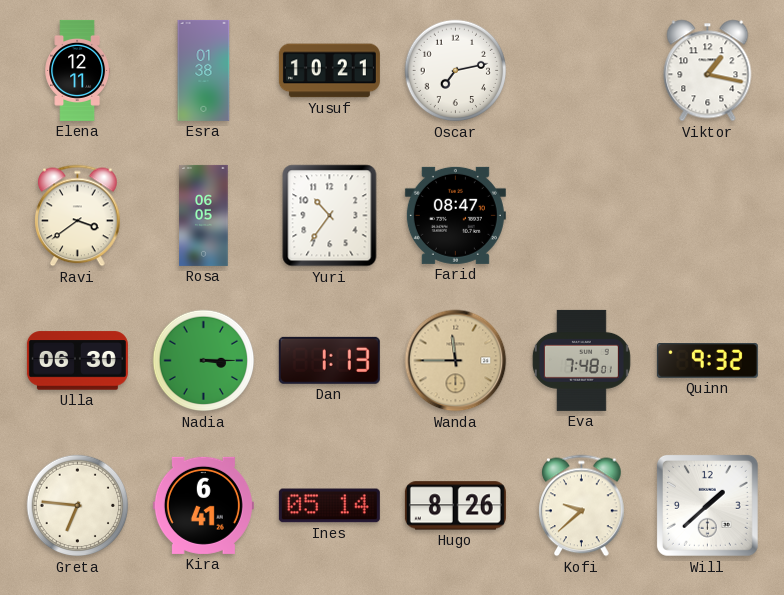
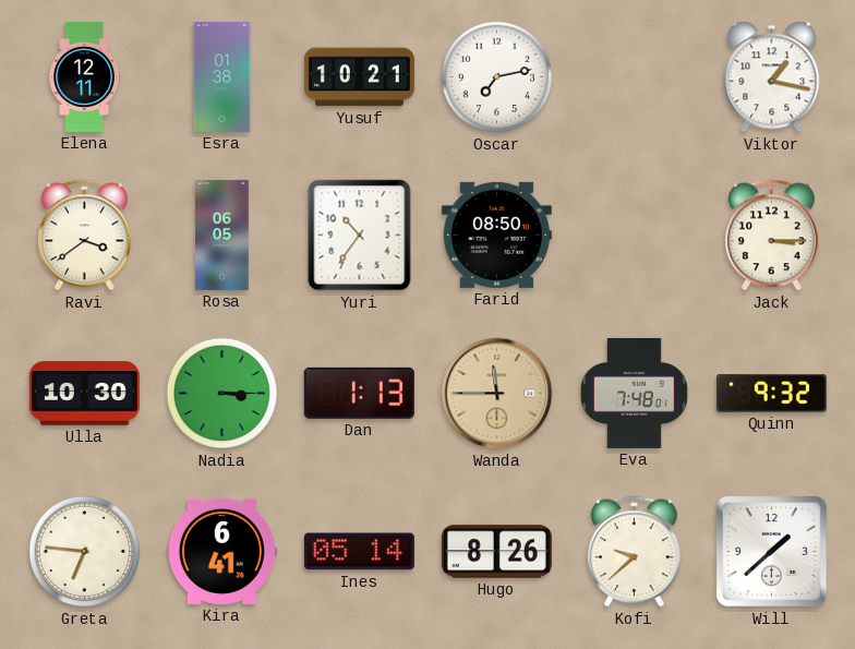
Farid: 08:47 -> 08:50
Jack: none -> 3:15
Ulla: 06:30 -> 10:30
